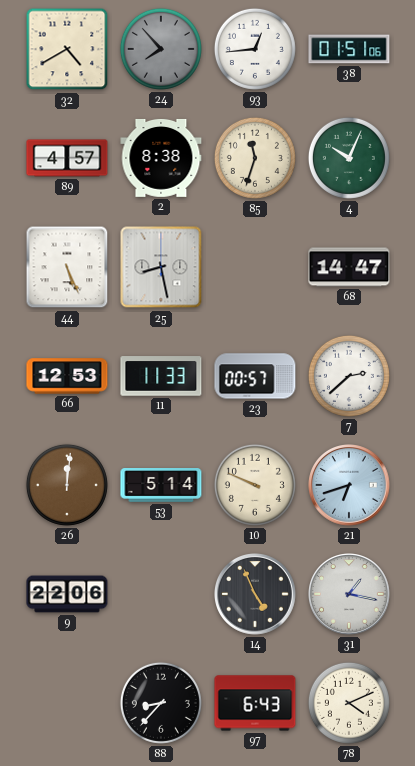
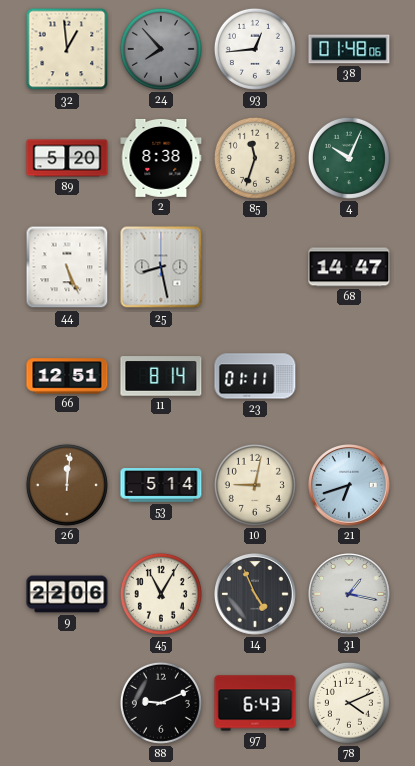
32: 4:40 -> 12:59
38: 01:51 -> 01:48
89: 4:57 -> 5:20
66: 12:53 -> 12:51
11: 11:33 -> 8:14
23: 00:57 -> 01:11
7: 2:38 -> none
10: 9:49 -> 9:02
45: none -> 11:05
88: 8:37 -> 9:11
